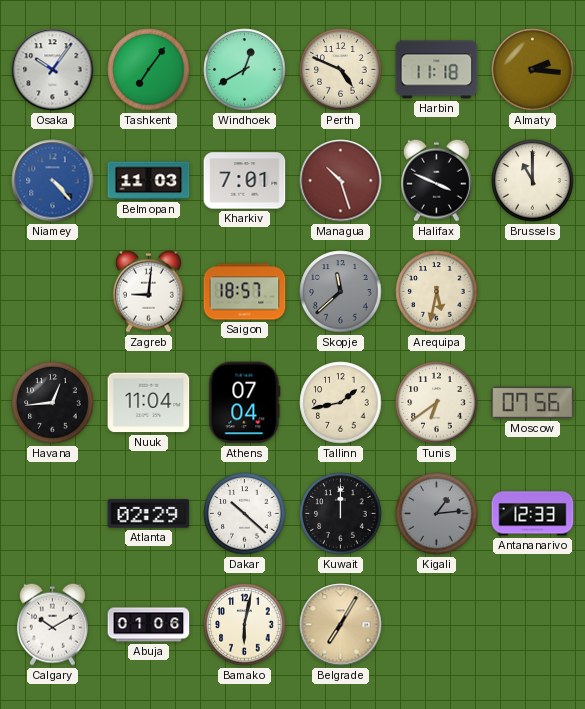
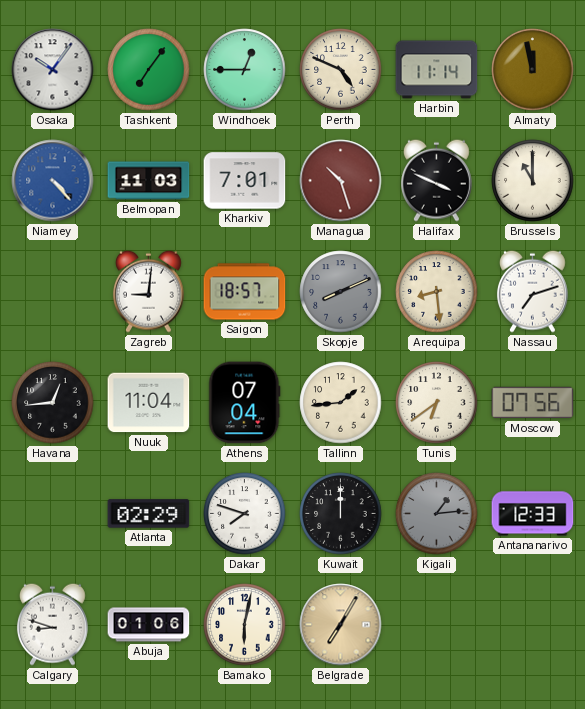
Windhoek: 12:40 -> 12:45
Harbin: 11:18 -> 11:14
Almaty: 2:16 -> 11:58
Skopje: 11:38 -> 8:11
Arequipa: 5:32 -> 8:29
Nassau: none -> 7:12
Tallinn: 1:43 -> 1:44
Dakar: 10:22 -> 7:48
Calgary: 10:10 -> 8:48
